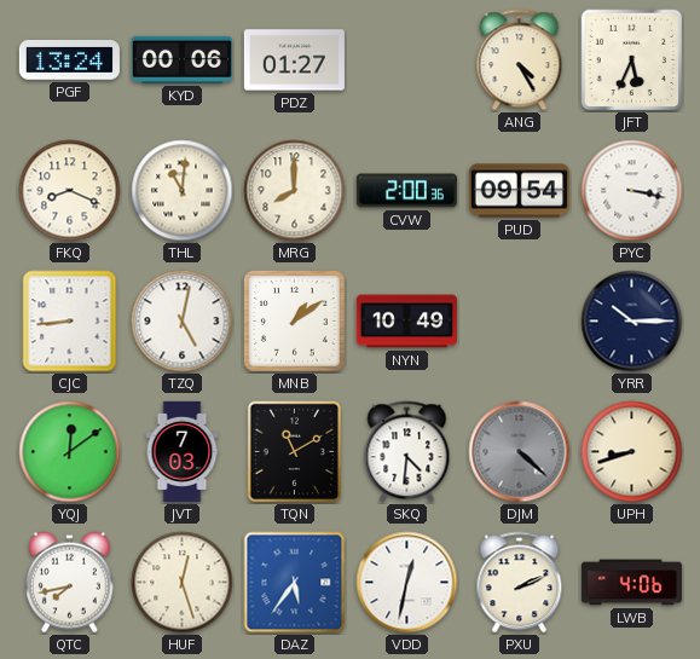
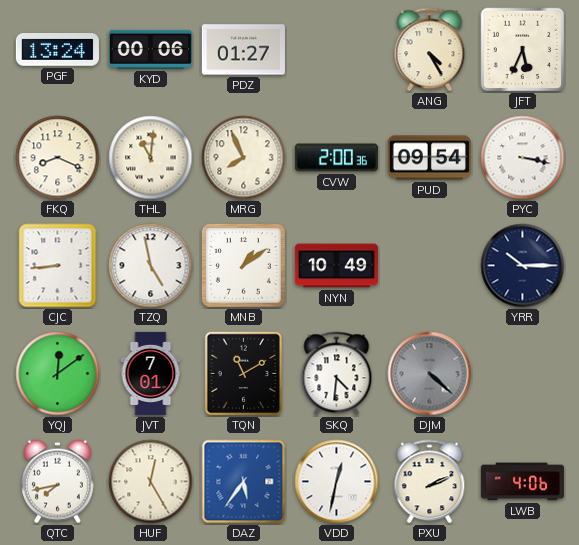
MRG: 8:00 -> 7:56
TZQ: 5:02 -> 4:58
JVT: 7:03 -> 7:01
UPH: 8:42 -> none
HUF: 12:27 -> 12:25
